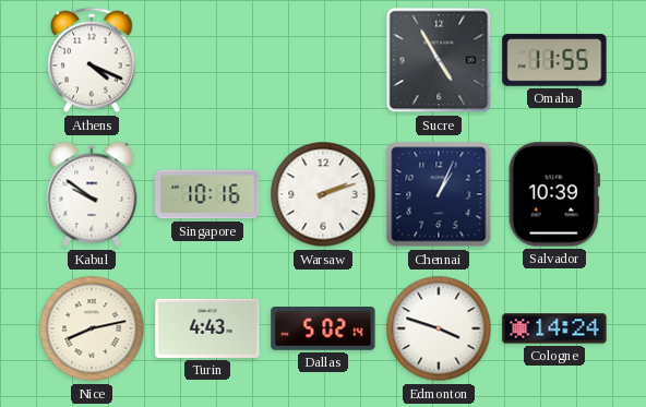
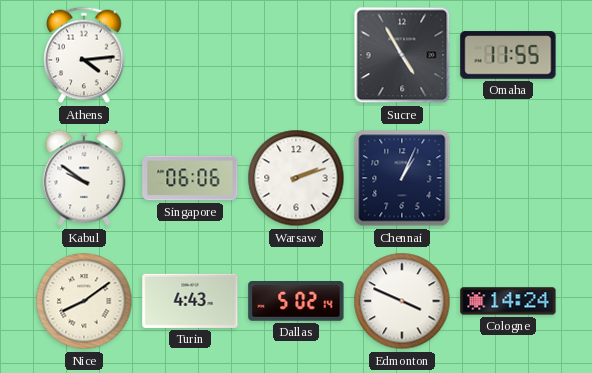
Athens: 4:19 -> 4:14
Singapore: 10:16 -> 06:06
Salvador: 10:39 -> none
Nice: 8:13 -> 8:09
Edmonton: 3:48 -> 3:49
